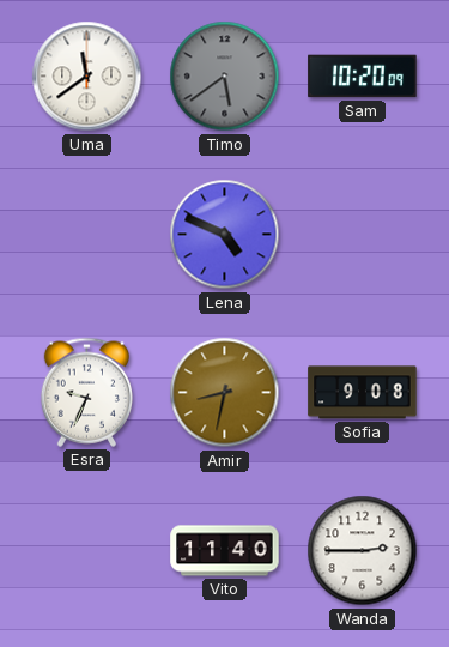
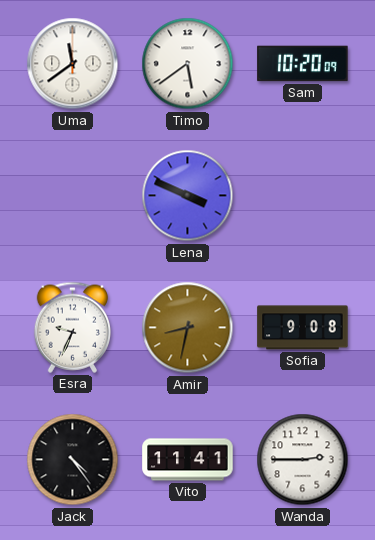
Timo dial: grey -> white
Lena: 4:49 -> 3:49
Jack: none -> 4:24
Vito: 11:40 -> 11:41
